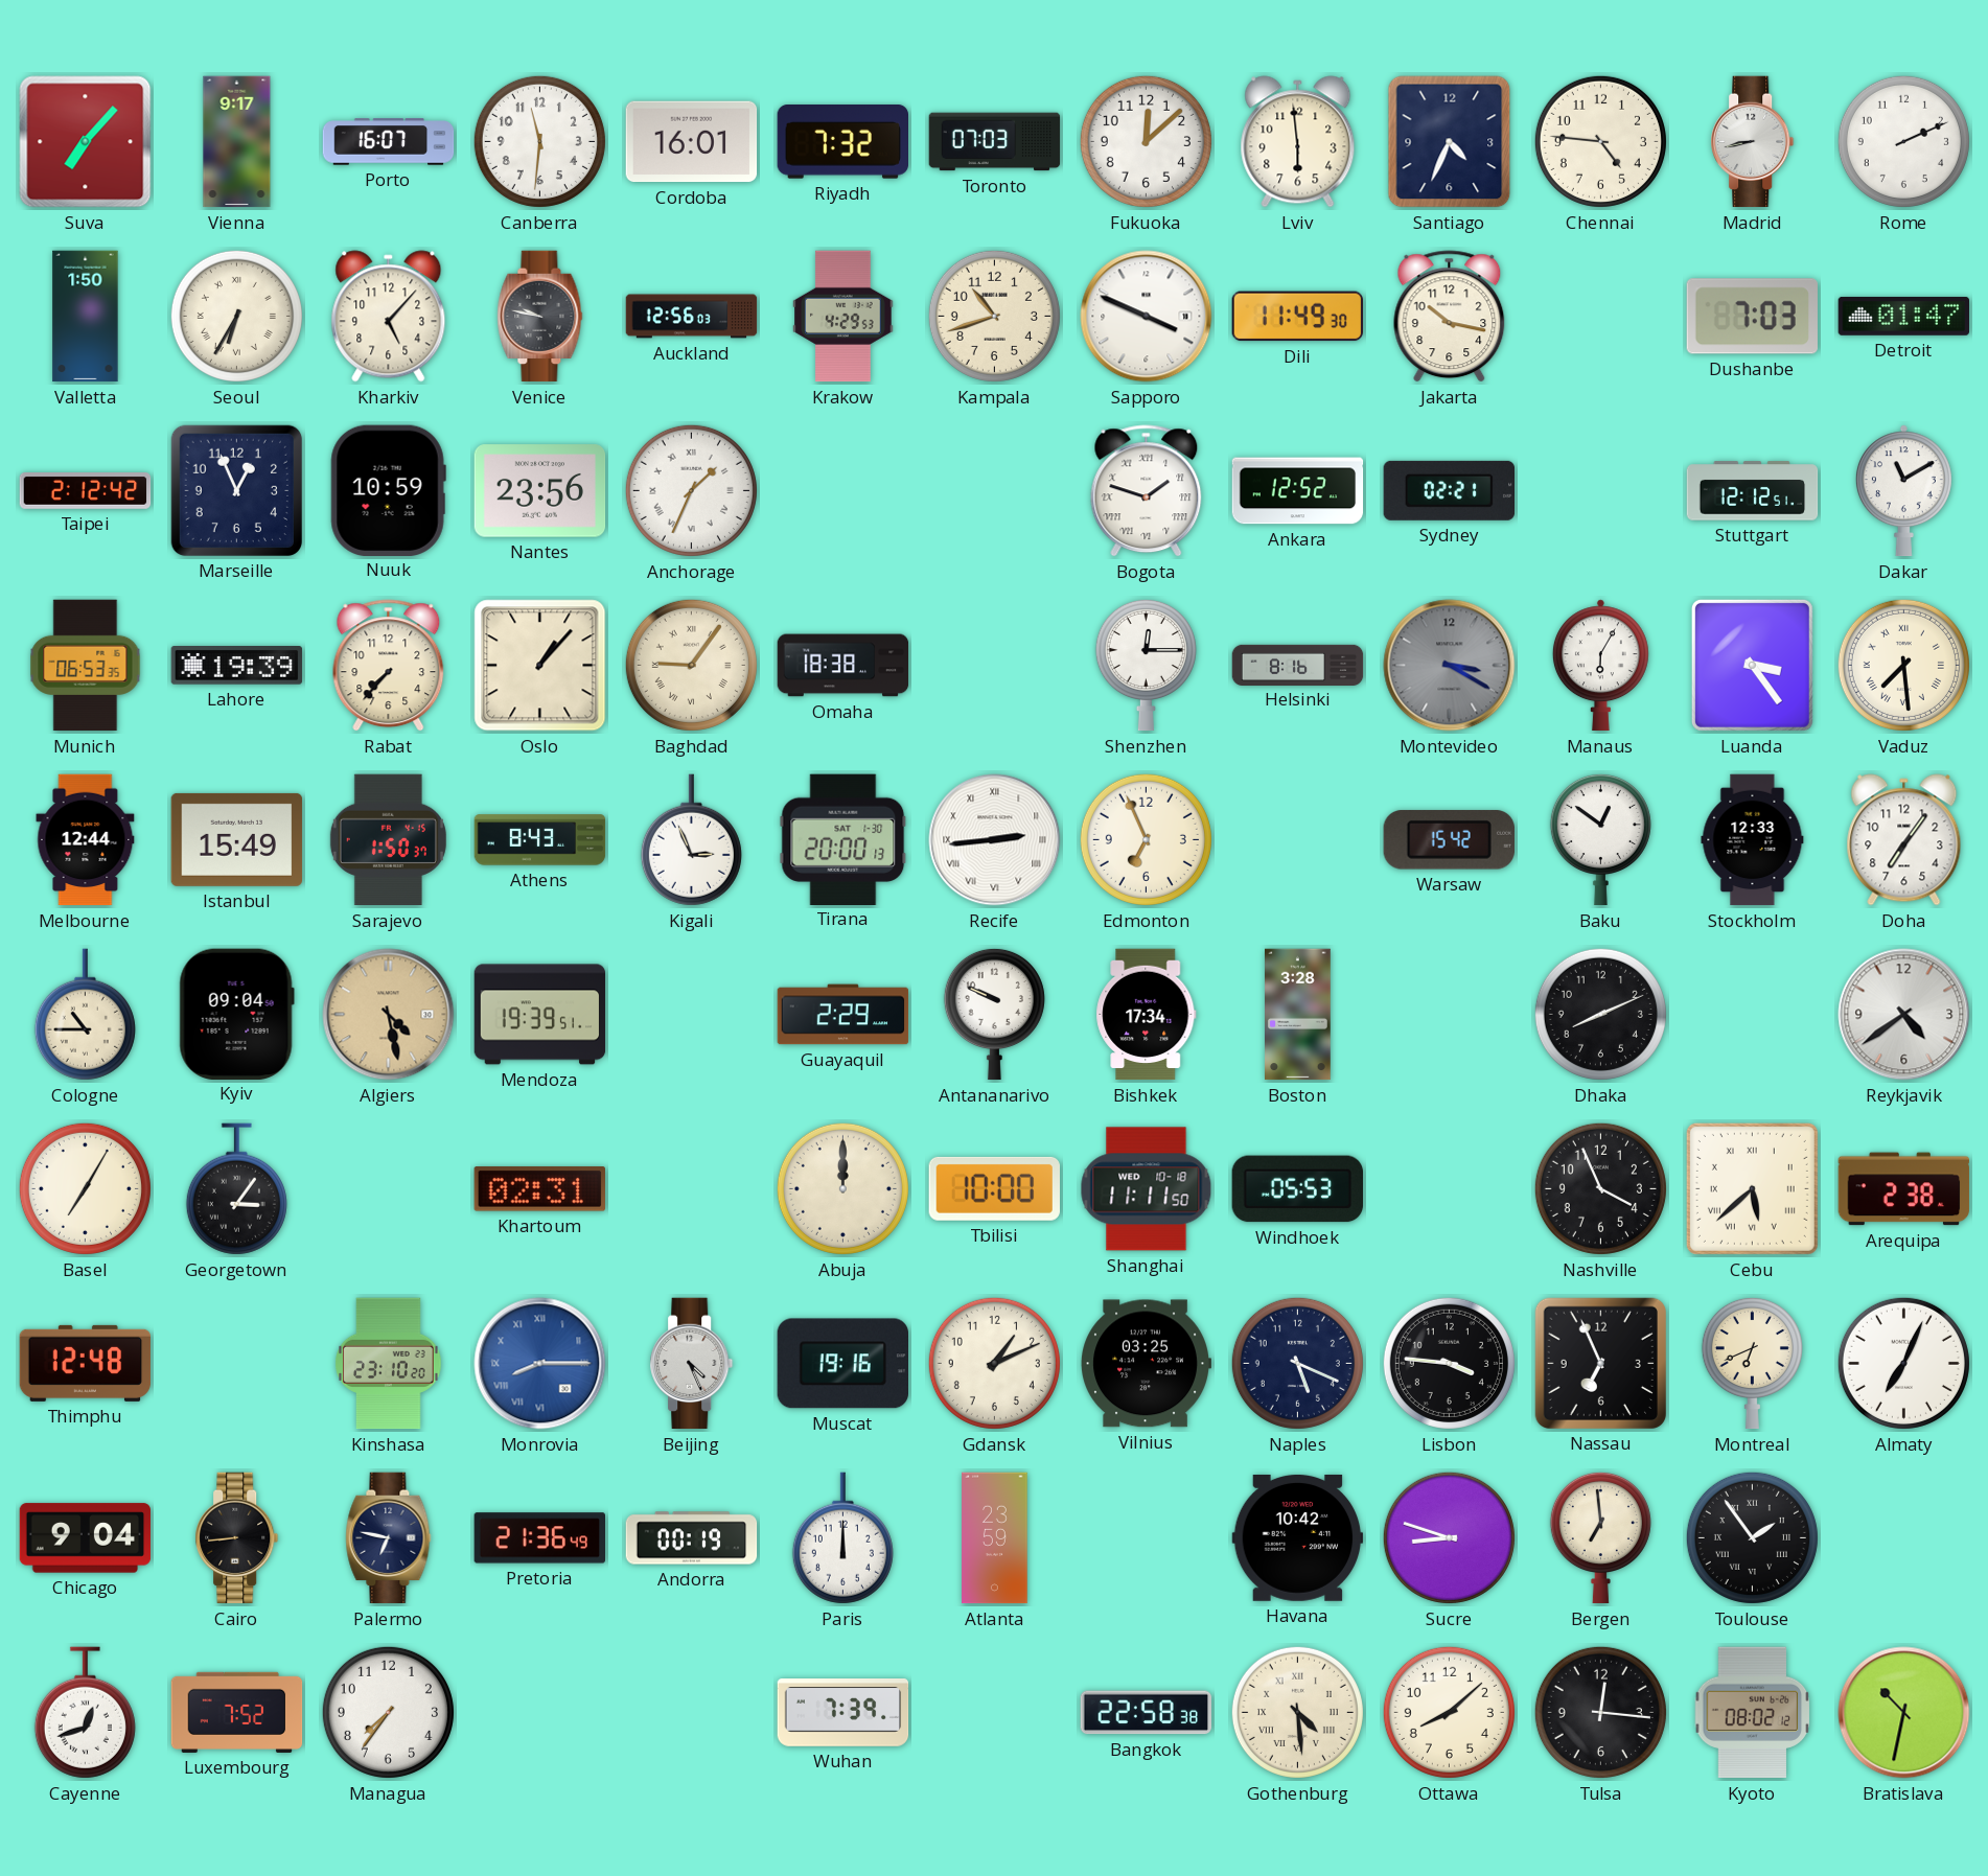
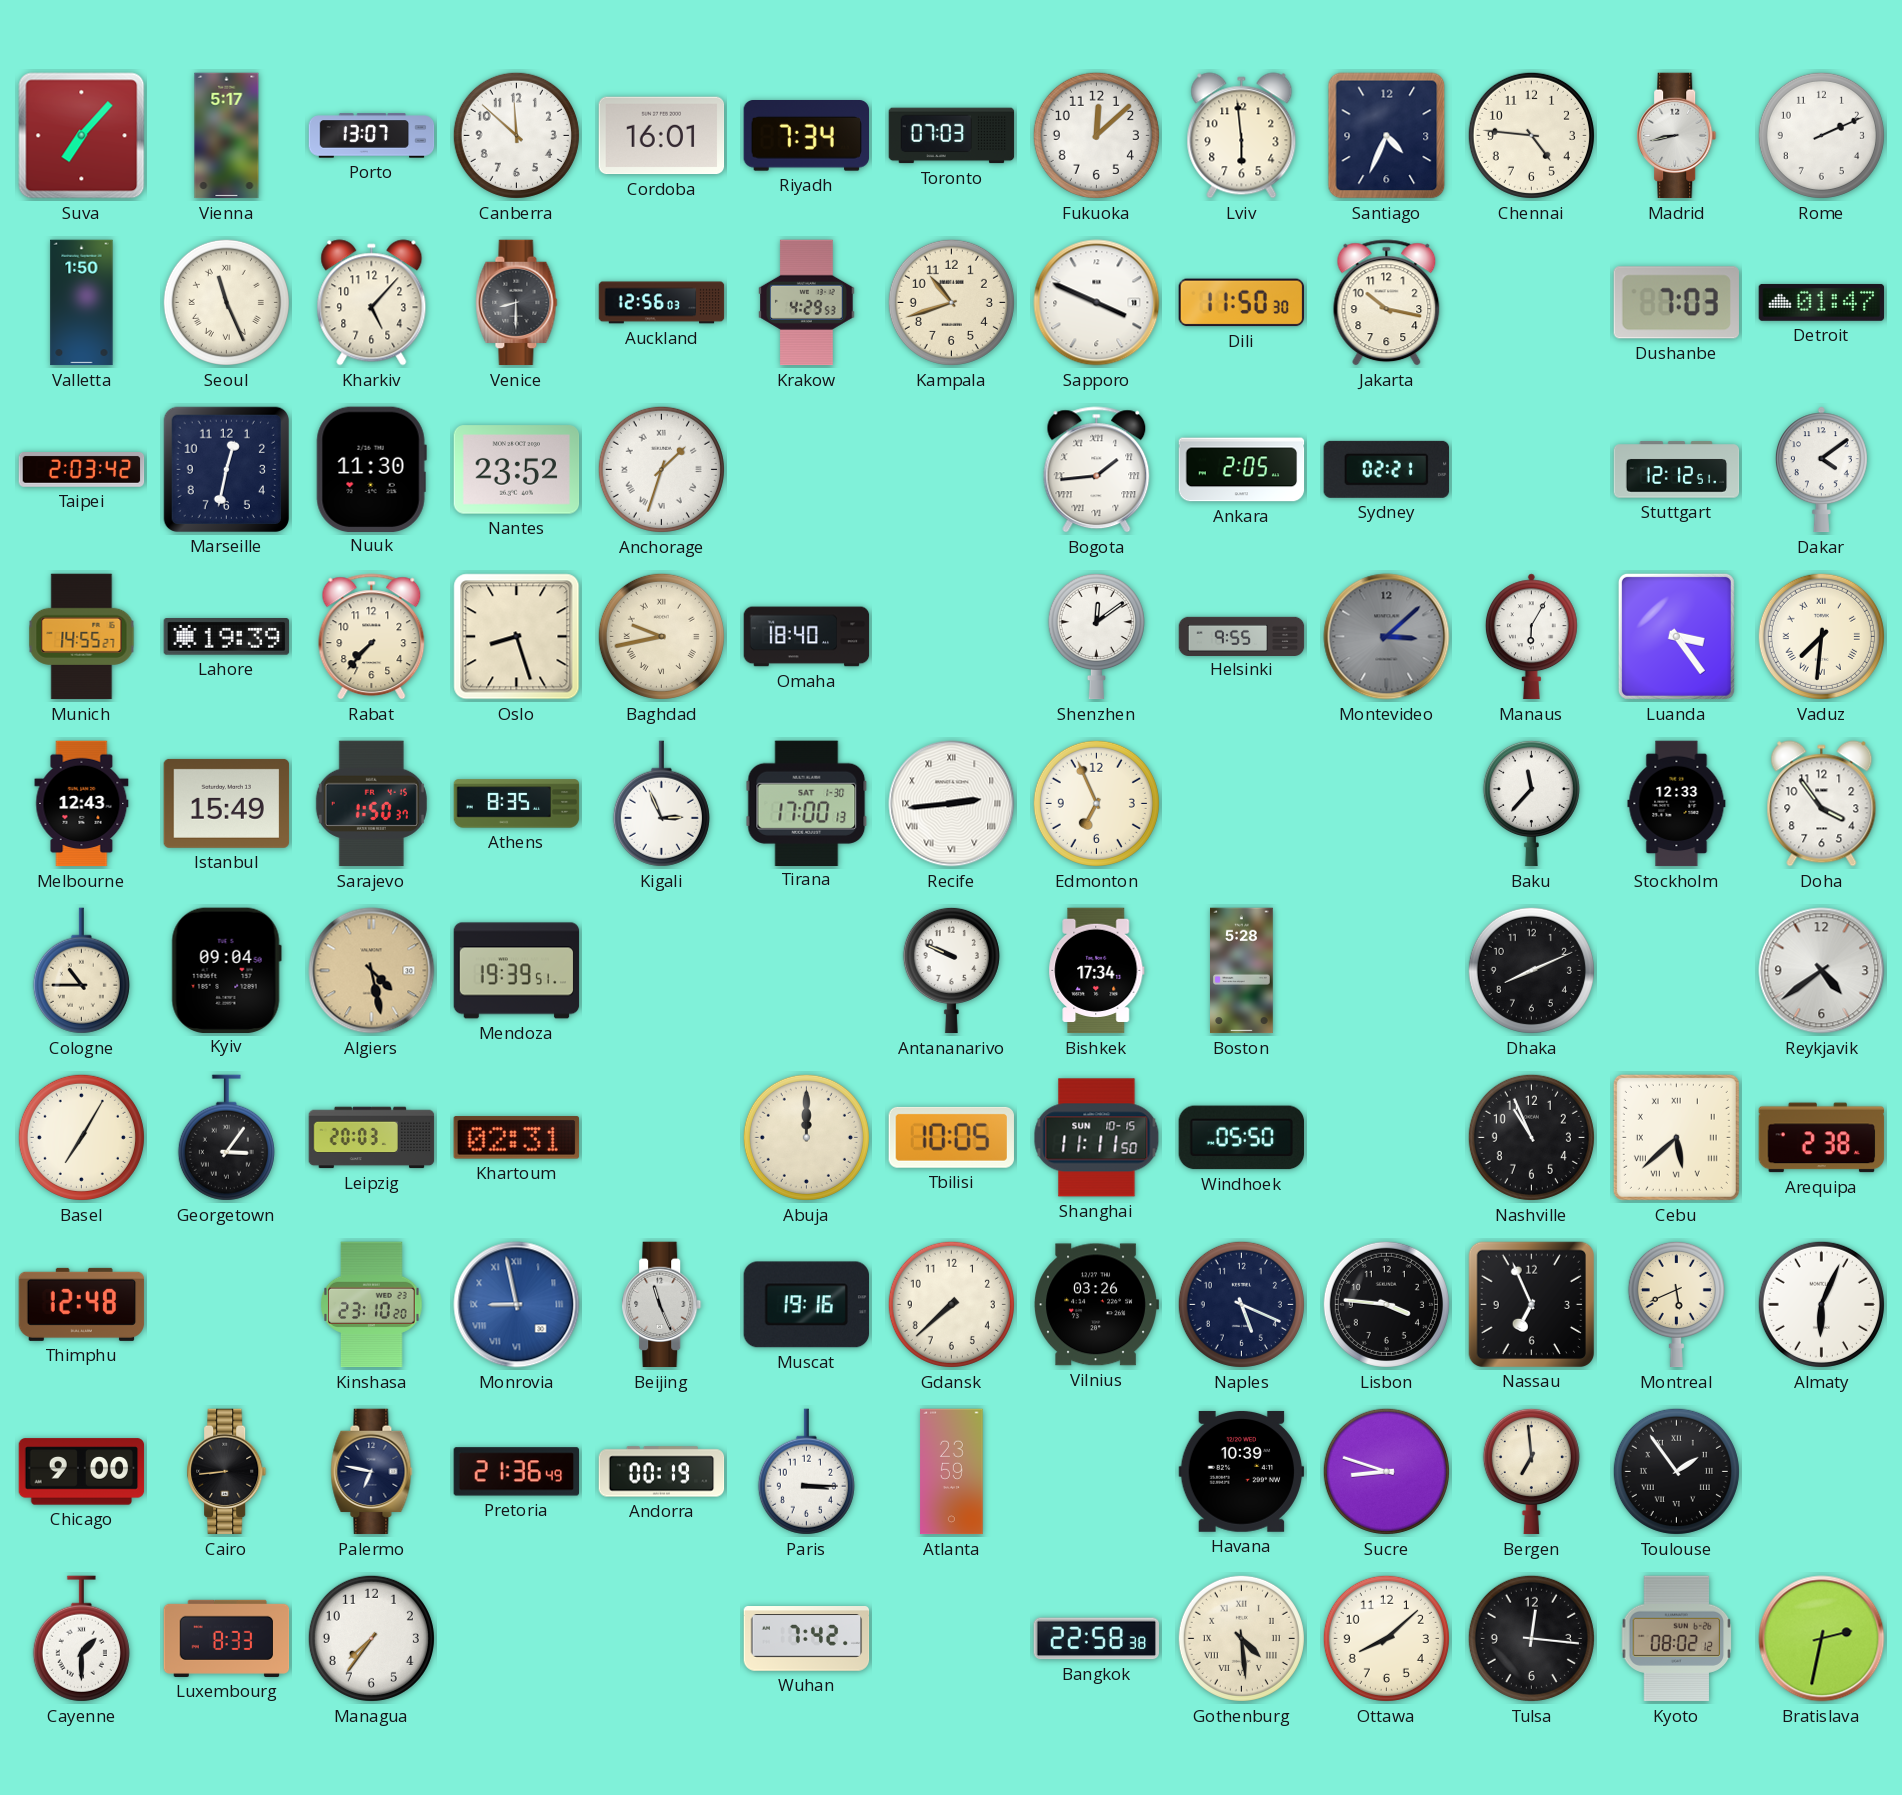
Vienna: 9:17 -> 5:17
Porto: 16:07 -> 13:07
Canberra: 11:31 -> 11:52
Riyadh: 7:32 -> 7:34
Seoul: 6:35 -> 11:26
Venice: 9:47 -> 8:30
Dili: 11:49 -> 11:50
Taipei: 2:12 -> 2:03
Marseille: 12:56 -> 12:32
Nuuk: 10:59 -> 11:30
Nantes: 23:56 -> 23:52
Anchorage: 1:34 -> 1:33
Bogota: 1:48 -> 1:44
Ankara: 12:52 -> 2:05
Dakar: 11:10 -> 4:09
Munich: 06:53 -> 14:55
Oslo: 1:07 -> 8:27
Baghdad: 9:06 -> 9:43
Omaha: 18:38 -> 18:40
Shenzhen: 12:15 -> 12:09
Helsinki: 8:16 -> 9:55
Montevideo: 3:20 -> 3:08
Vaduz: 7:29 -> 7:31
Melbourne: 12:44 -> 12:43
Athens: 8:43 -> 8:35
Tirana: 20:00 -> 17:00
Warsaw: 15:42 -> none
Baku: 12:51 -> 11:37
Doha: 7:06 -> 3:54
Guayaquil: 2:29 -> none
Boston: 3:28 -> 5:28
Leipzig: none -> 20:03
Tbilisi: 10:00 -> 10:05
Shanghai date: WED 10-18 -> SUN 10-15
Windhoek: 05:53 -> 05:50
Nashville: 3:56 -> 10:56
Monrovia: 8:15 -> 8:58
Beijing: 4:26 -> 11:26
Gdansk: 1:11 -> 7:38
Vilnius: 03:25 -> 03:26
Montreal: 6:41 -> 5:41
Almaty: 7:04 -> 6:04
Chicago: 9:04 -> 9:00
Paris: 12:00 -> 3:15
Havana: 10:42 -> 10:39
Cayenne: 12:42 -> 1:30
Luxembourg: 7:52 -> 8:33
Wuhan: 7:39 -> 7:42
Bratislava: 10:32 -> 2:32
